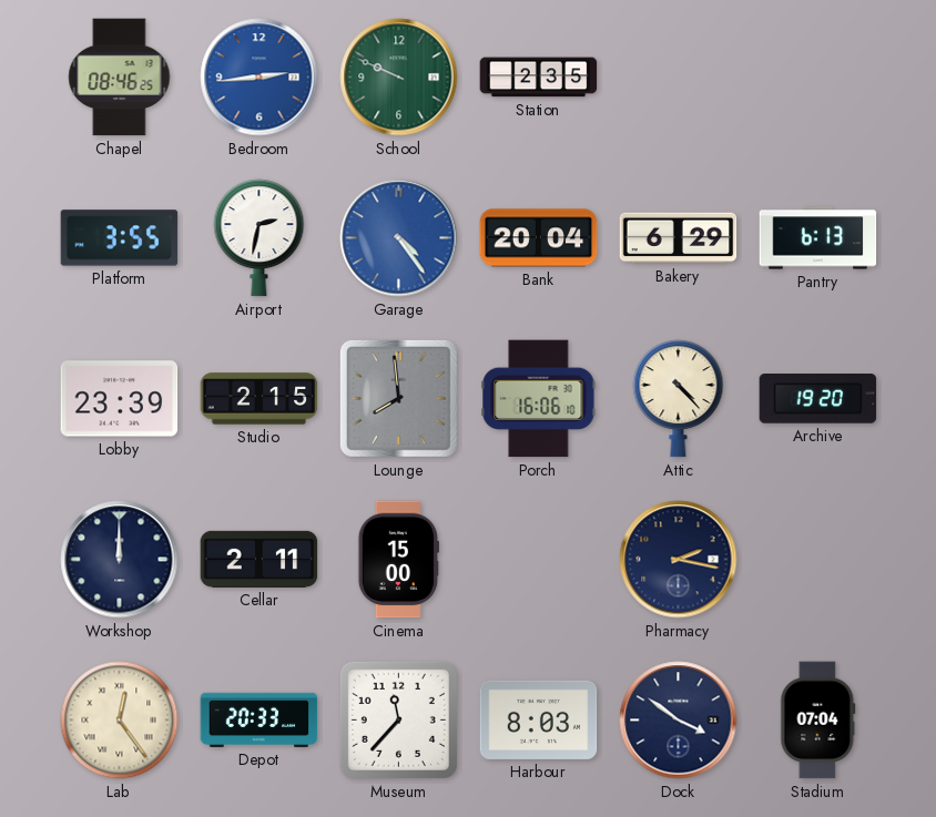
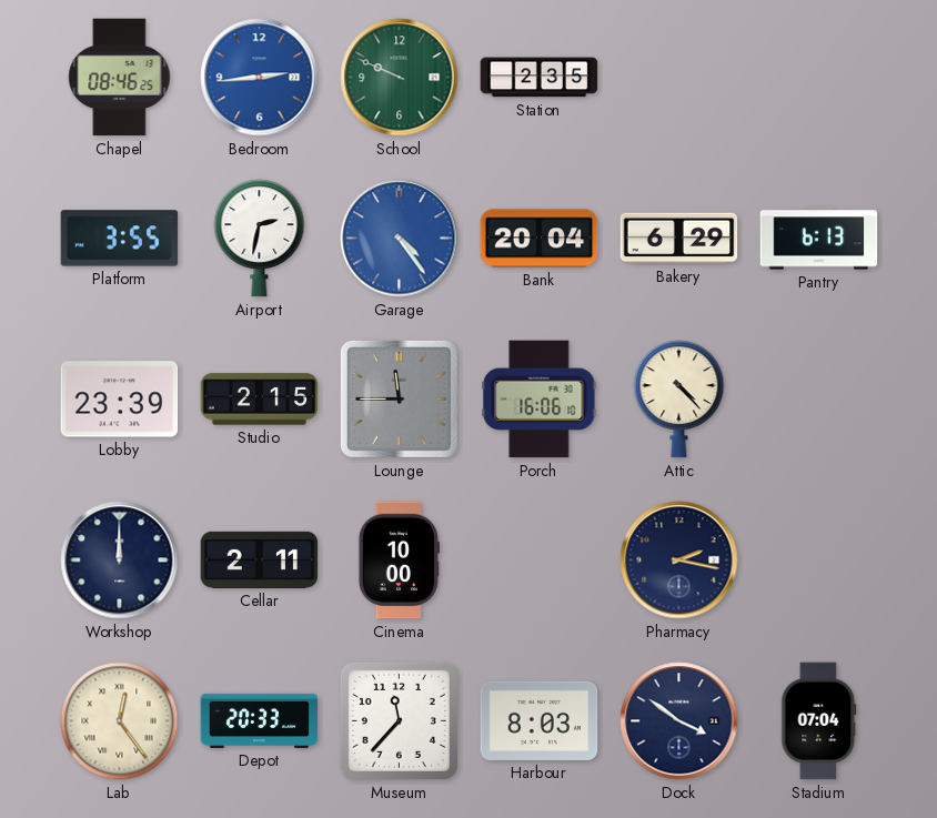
Lounge: 7:59 -> 11:45
Archive: 19:20 -> none
Cinema: 15:00 -> 10:00
